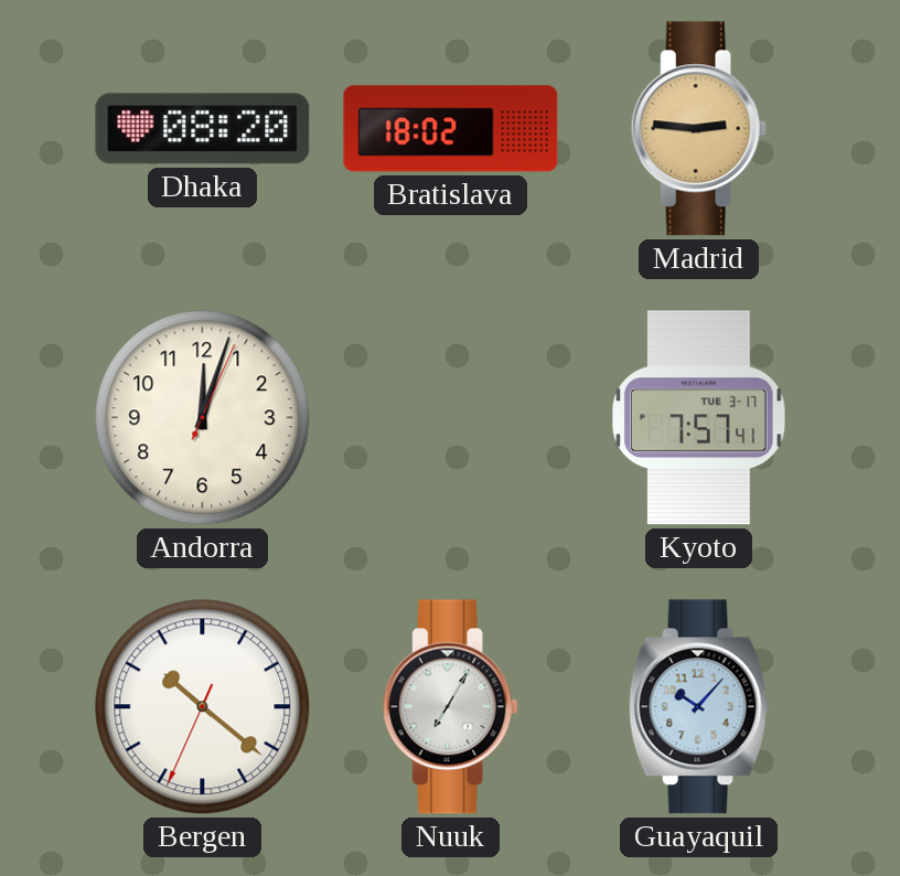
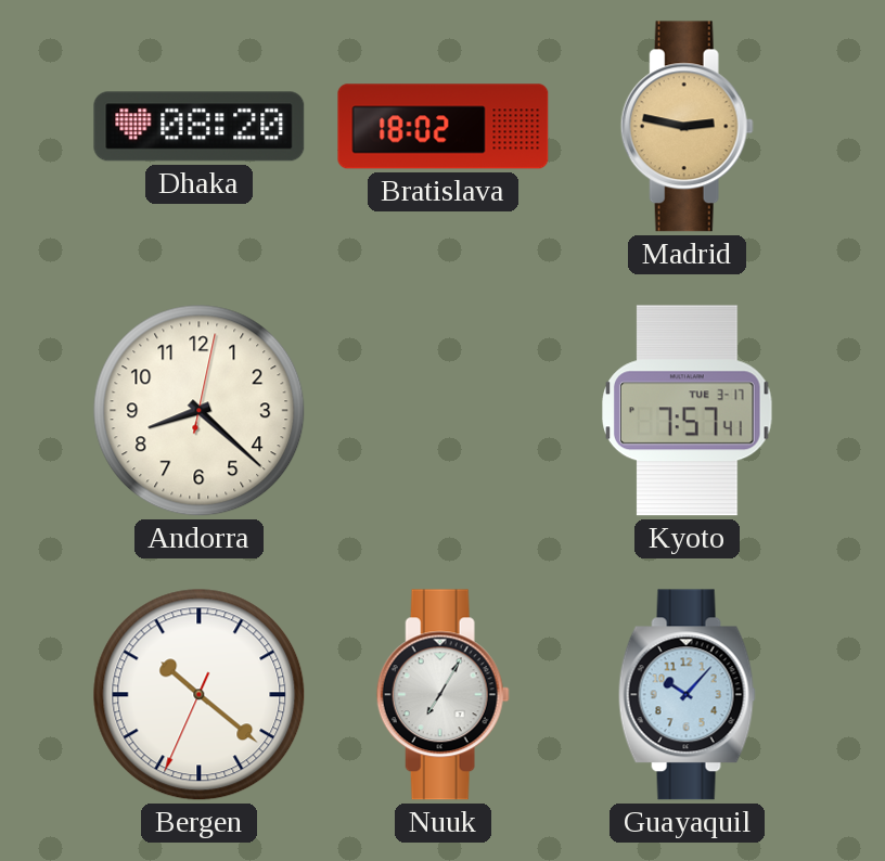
Madrid: 2:46 -> 2:47
Andorra: 12:03 -> 8:22
